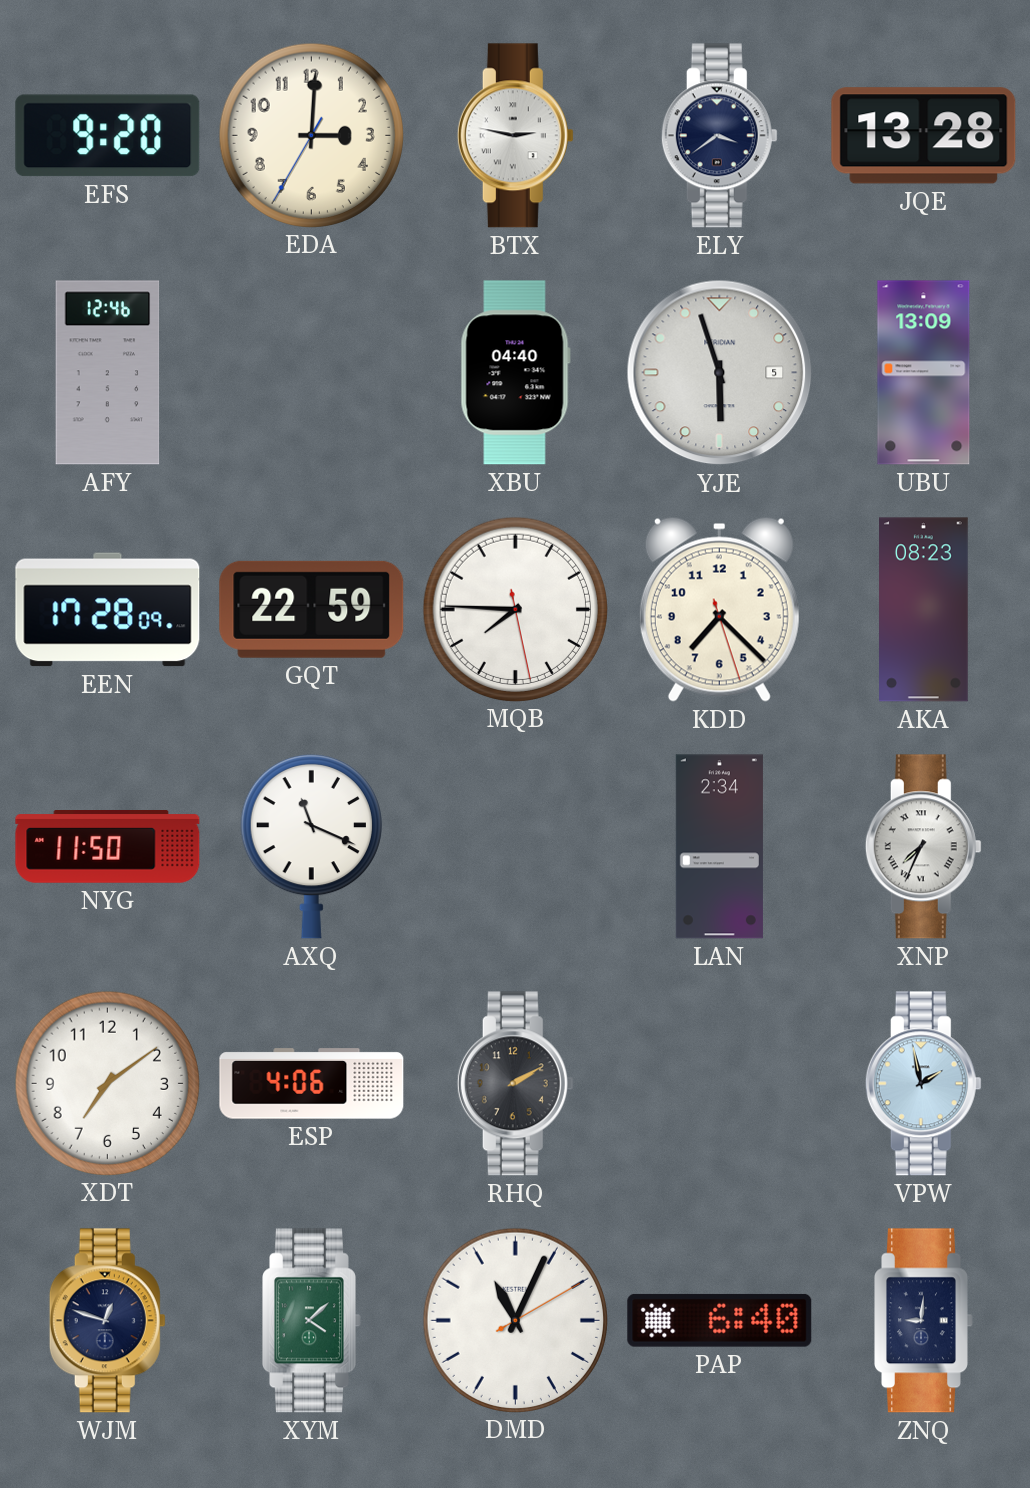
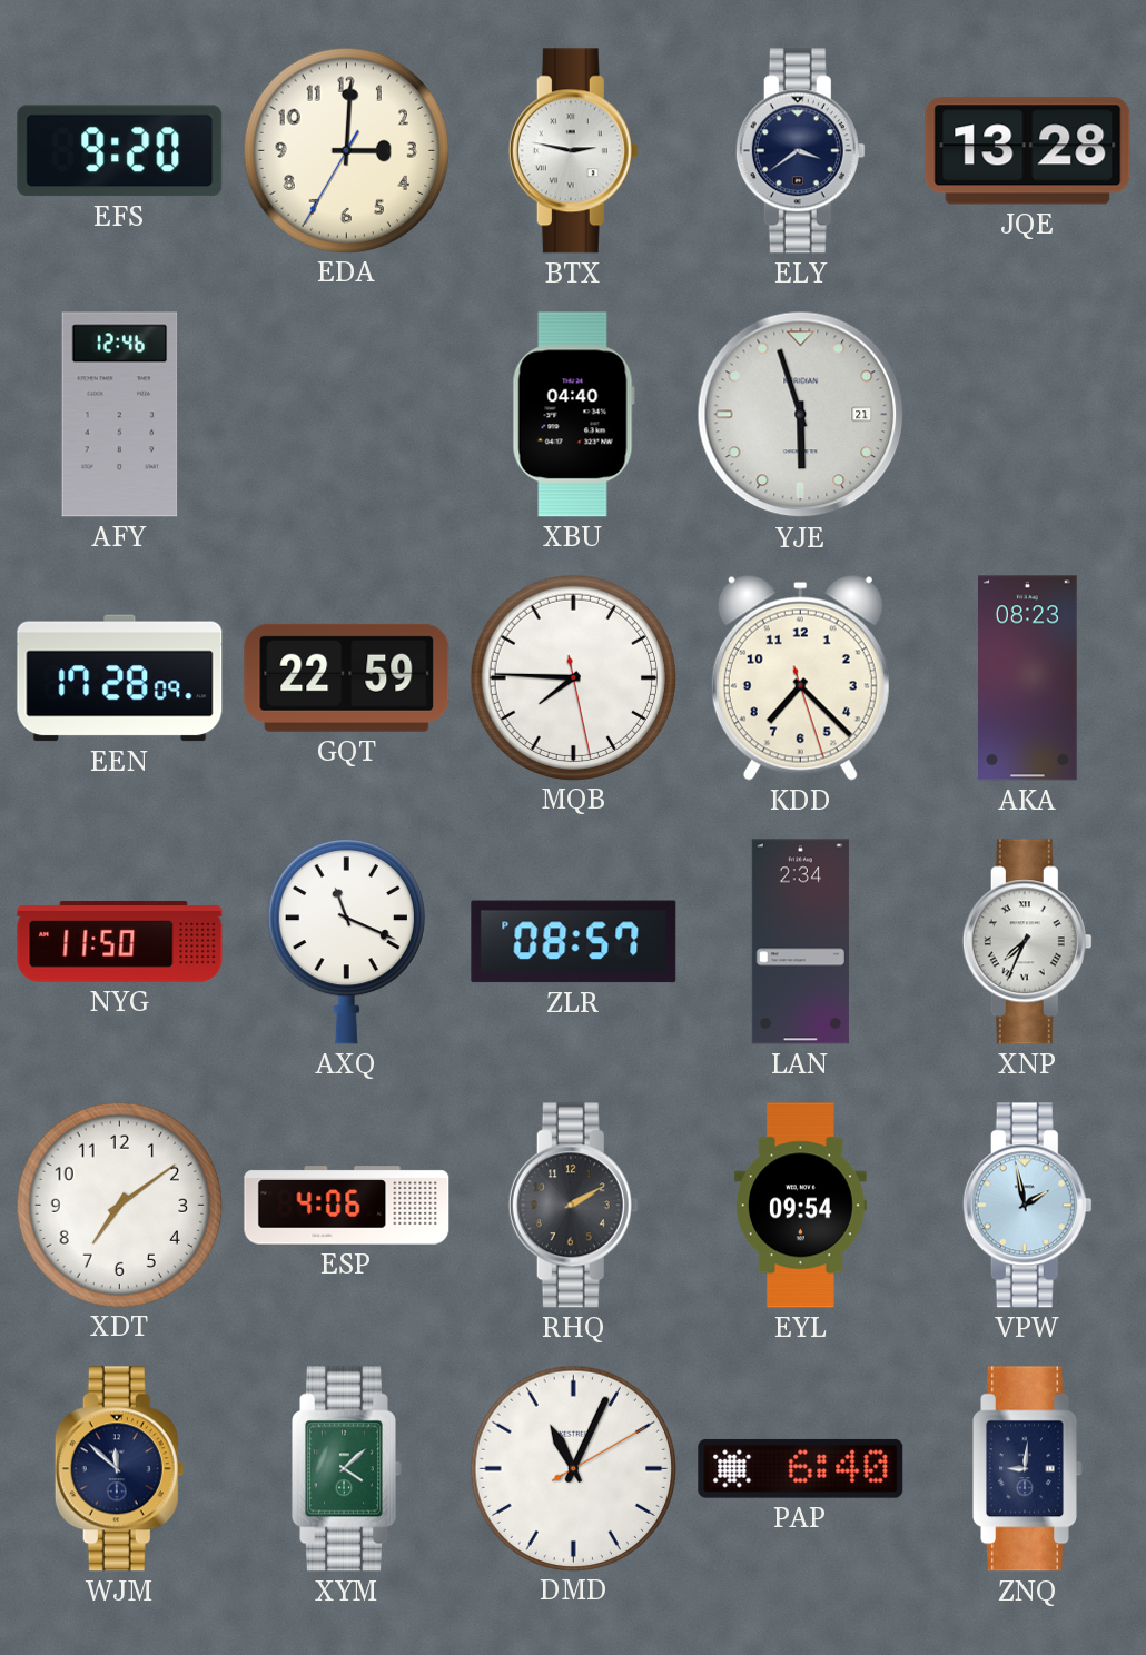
YJE date: 5 -> 21
UBU: 13:09 -> none
ZLR: none -> 08:57
EYL: none -> 09:54
WJM: 12:48 -> 11:52
